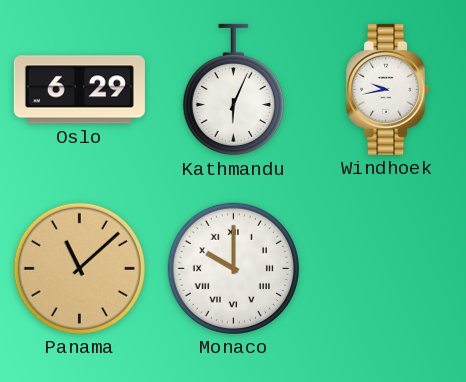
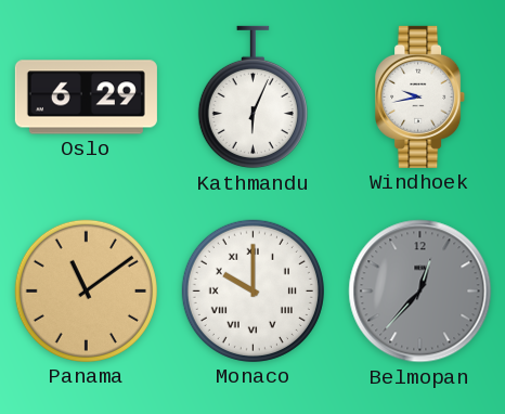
Panama: 11:08 -> 11:09
Belmopan: none -> 12:37
